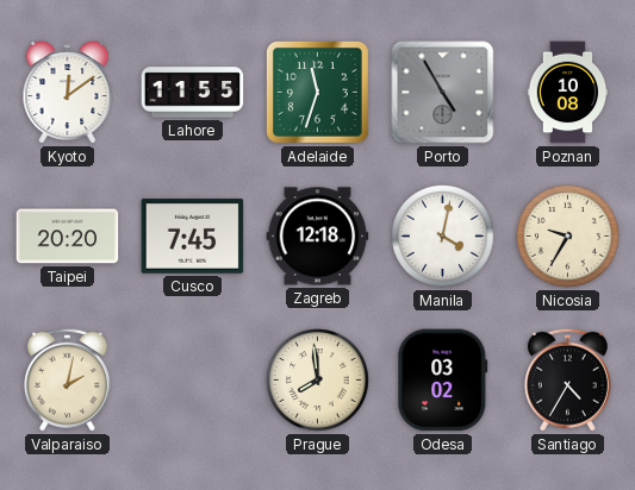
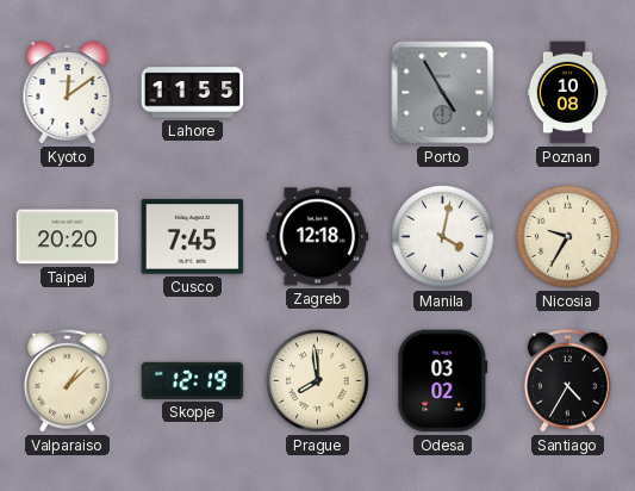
Adelaide: 11:33 -> none
Valparaiso: 2:02 -> 1:08
Skopje: none -> 12:19
